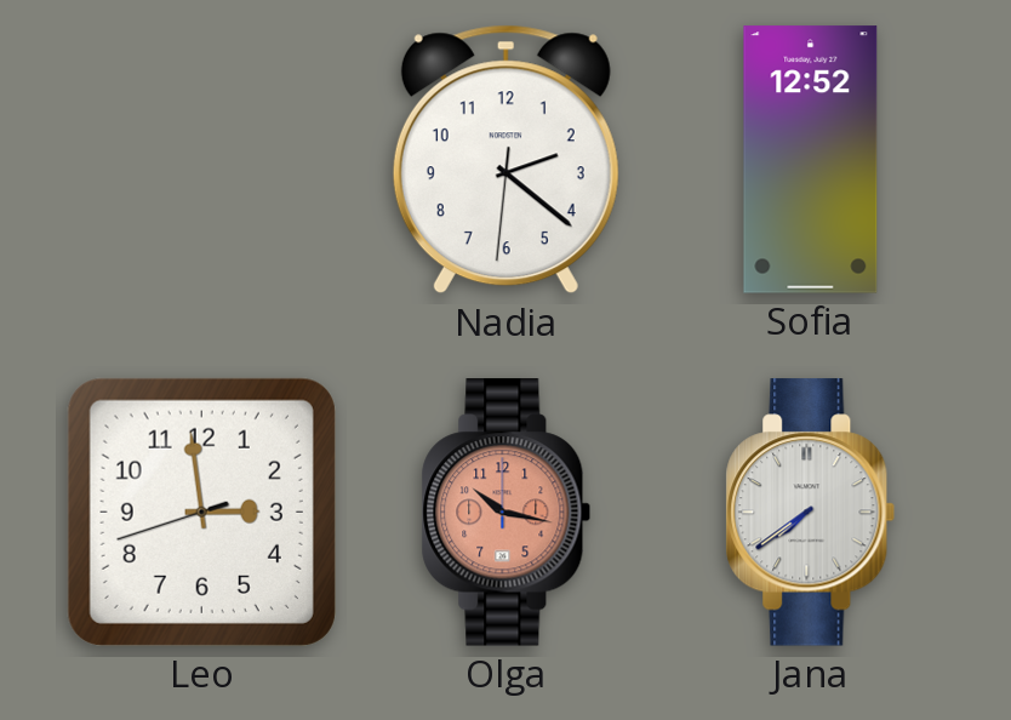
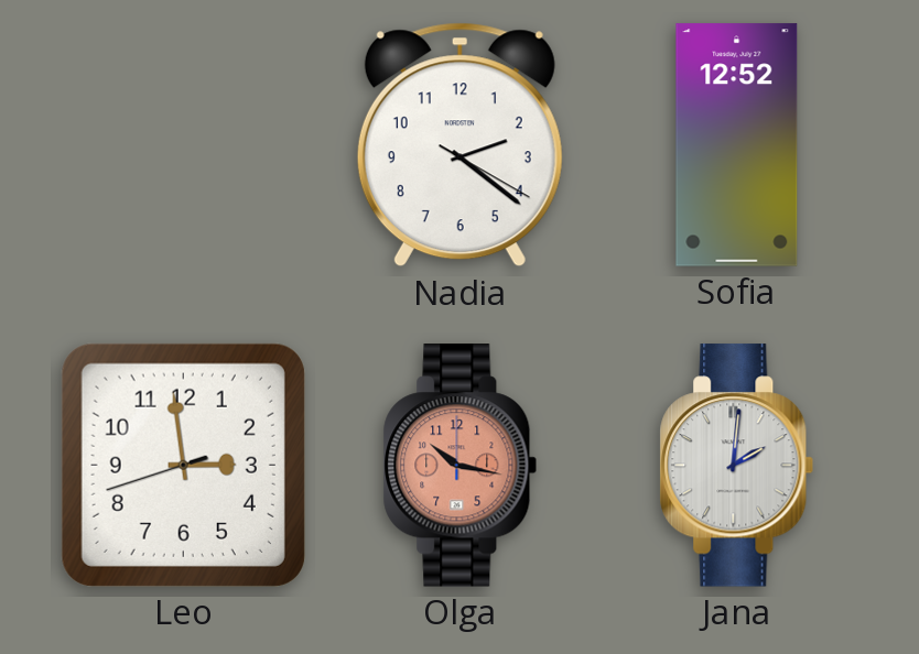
Nadia: 2:21:31 -> 2:21:20
Jana: 7:39 -> 2:01
